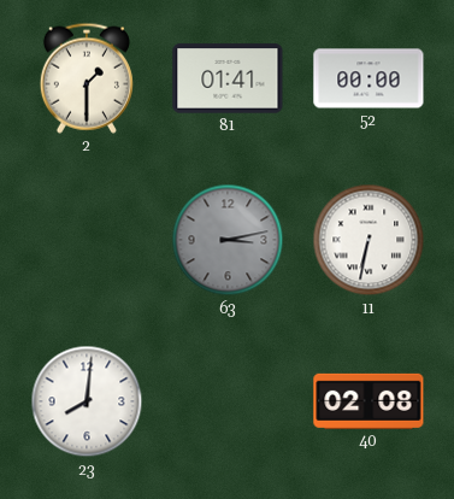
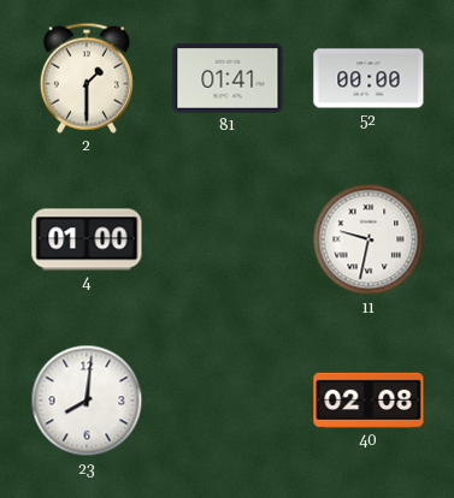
4: none -> 01:00
63: 3:13 -> none
11: 6:32 -> 9:32
